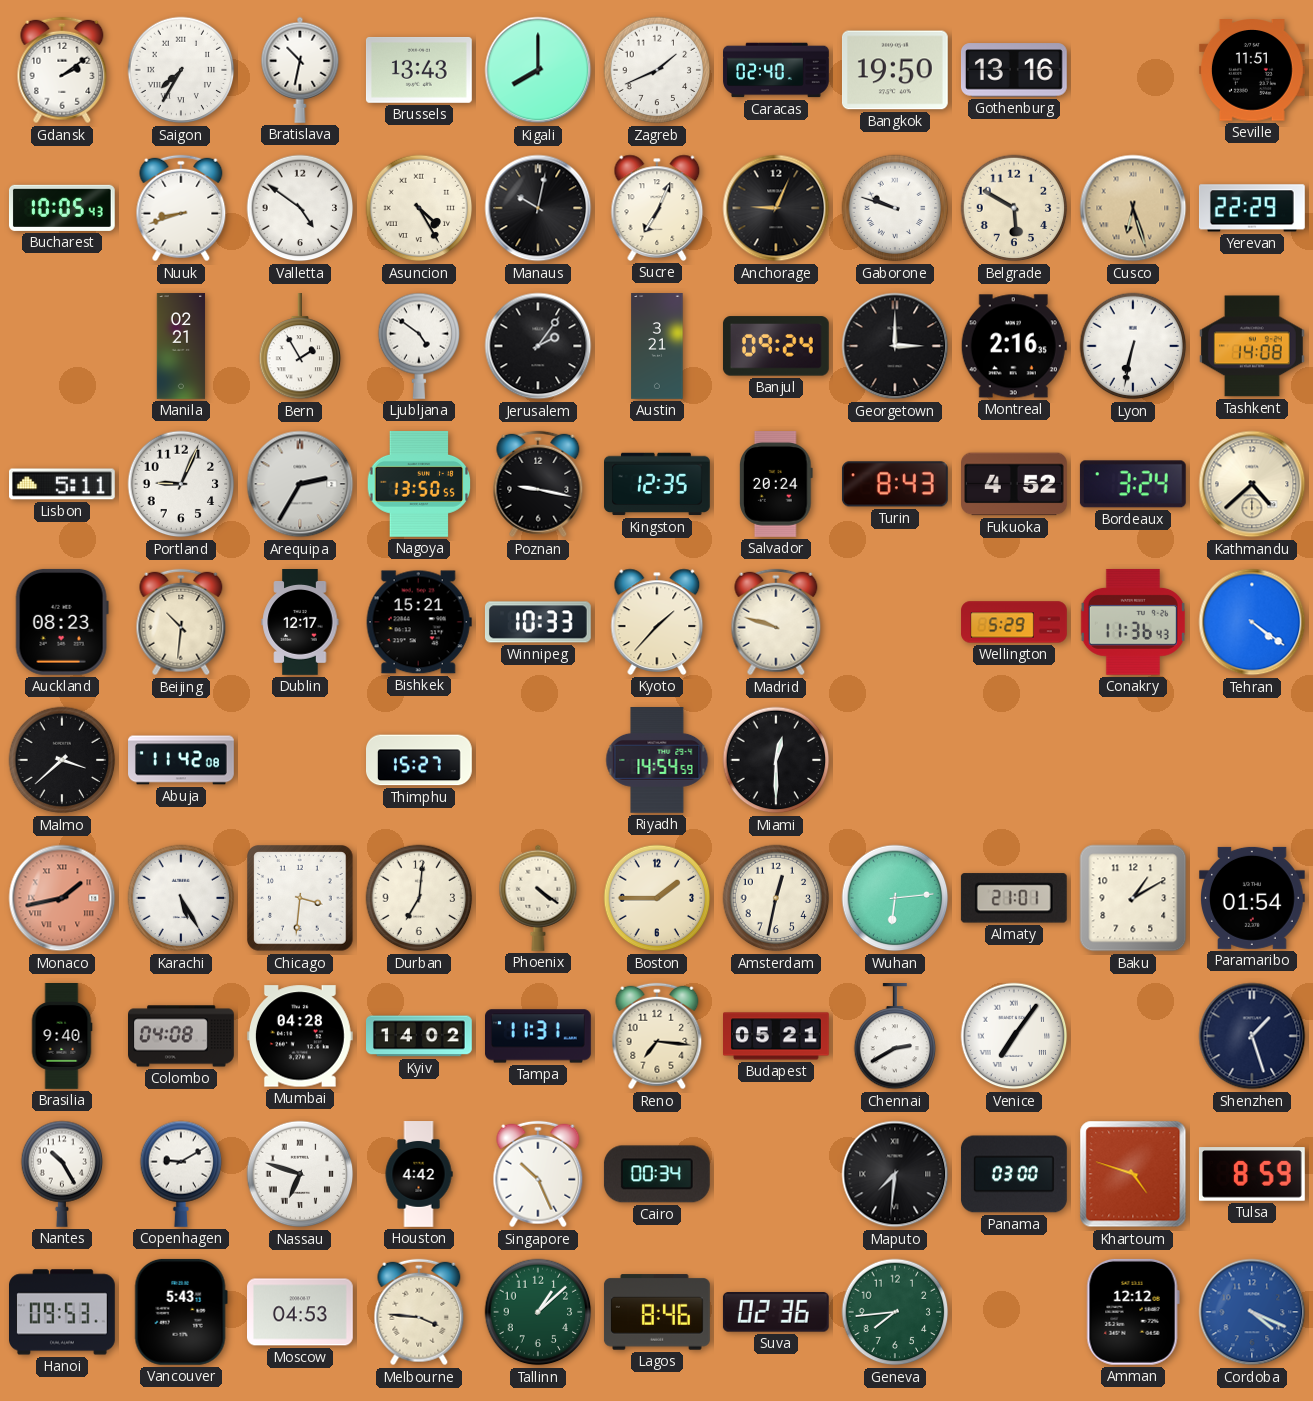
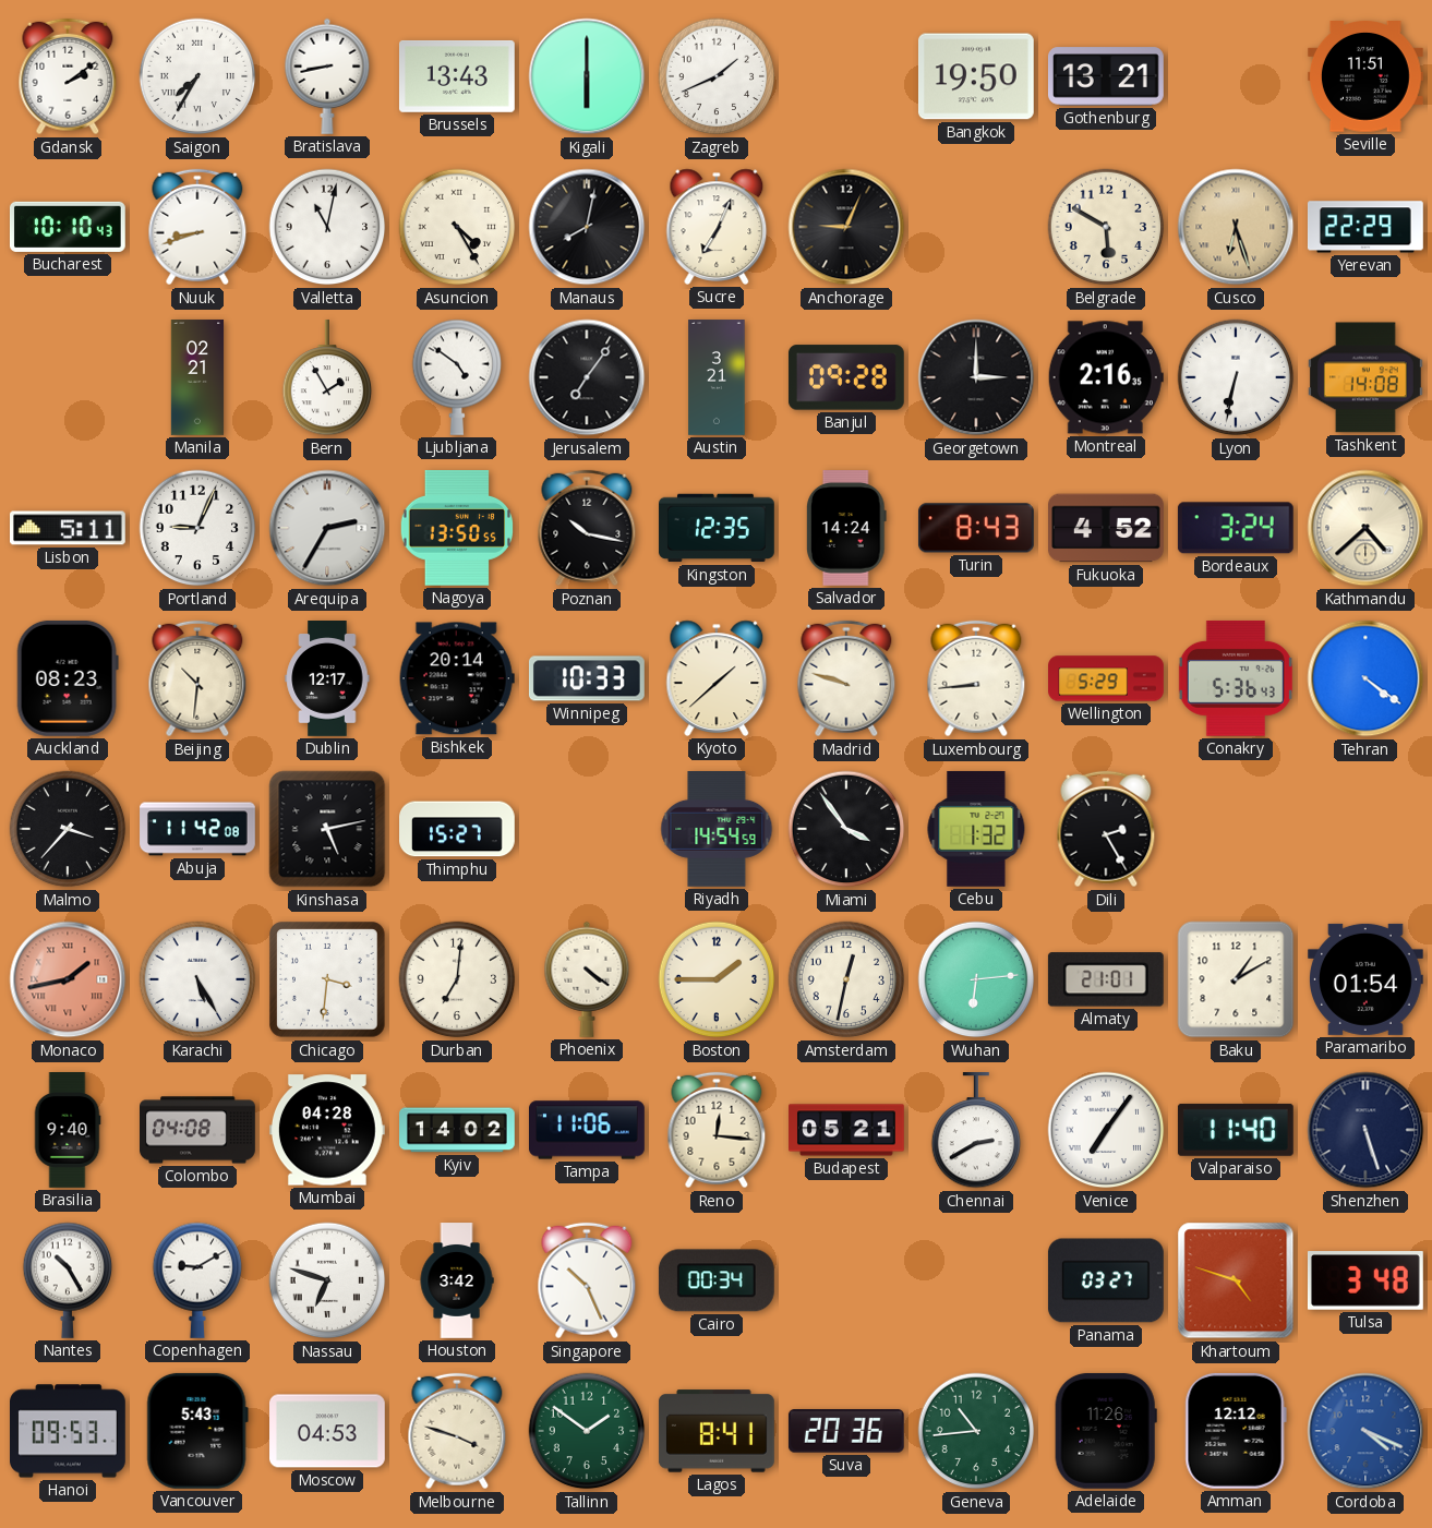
Bratislava: 10:32 -> 8:43
Kigali: 8:00 -> 6:00
Caracas: 02:40 -> none
Gothenburg: 13:16 -> 13:21
Bucharest: 10:05 -> 10:10
Valletta: 4:51 -> 11:02
Manaus: 10:02 -> 8:02
Gaborone: 9:48 -> none
Jerusalem: 2:06 -> 7:06
Banjul: 09:24 -> 09:28
Poznan: 9:17 -> 10:17
Salvador: 20:24 -> 14:24
Bishkek: 15:21 -> 20:14
Kyoto: 1:37 -> 1:38
Luxembourg: none -> 8:44
Conakry: 11:36 -> 5:36
Malmo: 3:38 -> 3:37
Kinshasa: none -> 5:13
Miami: 12:30 -> 3:54
Cebu: none -> 1:32
Dili: none -> 2:25
Tampa: 11:31 -> 11:06
Reno: 7:16 -> 12:16
Valparaiso: none -> 11:40
Shenzhen: 1:27 -> 5:27
Houston: 4:42 -> 3:42
Maputo: 7:31 -> none
Panama: 03:00 -> 03:27
Tulsa: 8:59 -> 3:48
Melbourne: 3:46 -> 3:48
Tallinn: 1:08 -> 1:51
Lagos: 8:46 -> 8:41
Suva: 02:36 -> 20:36
Geneva: 7:44 -> 10:44
Adelaide: none -> 11:26
